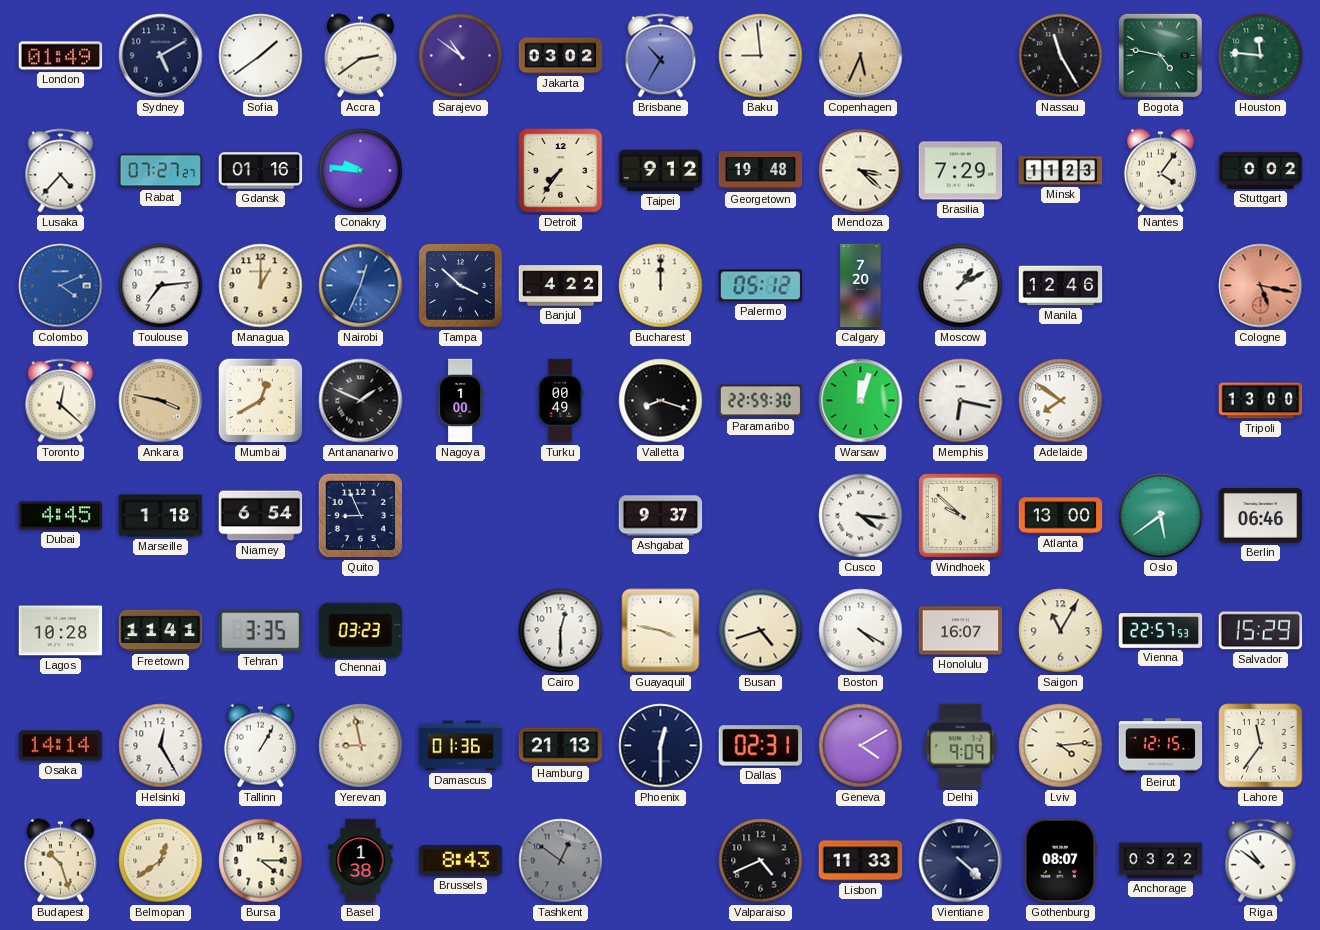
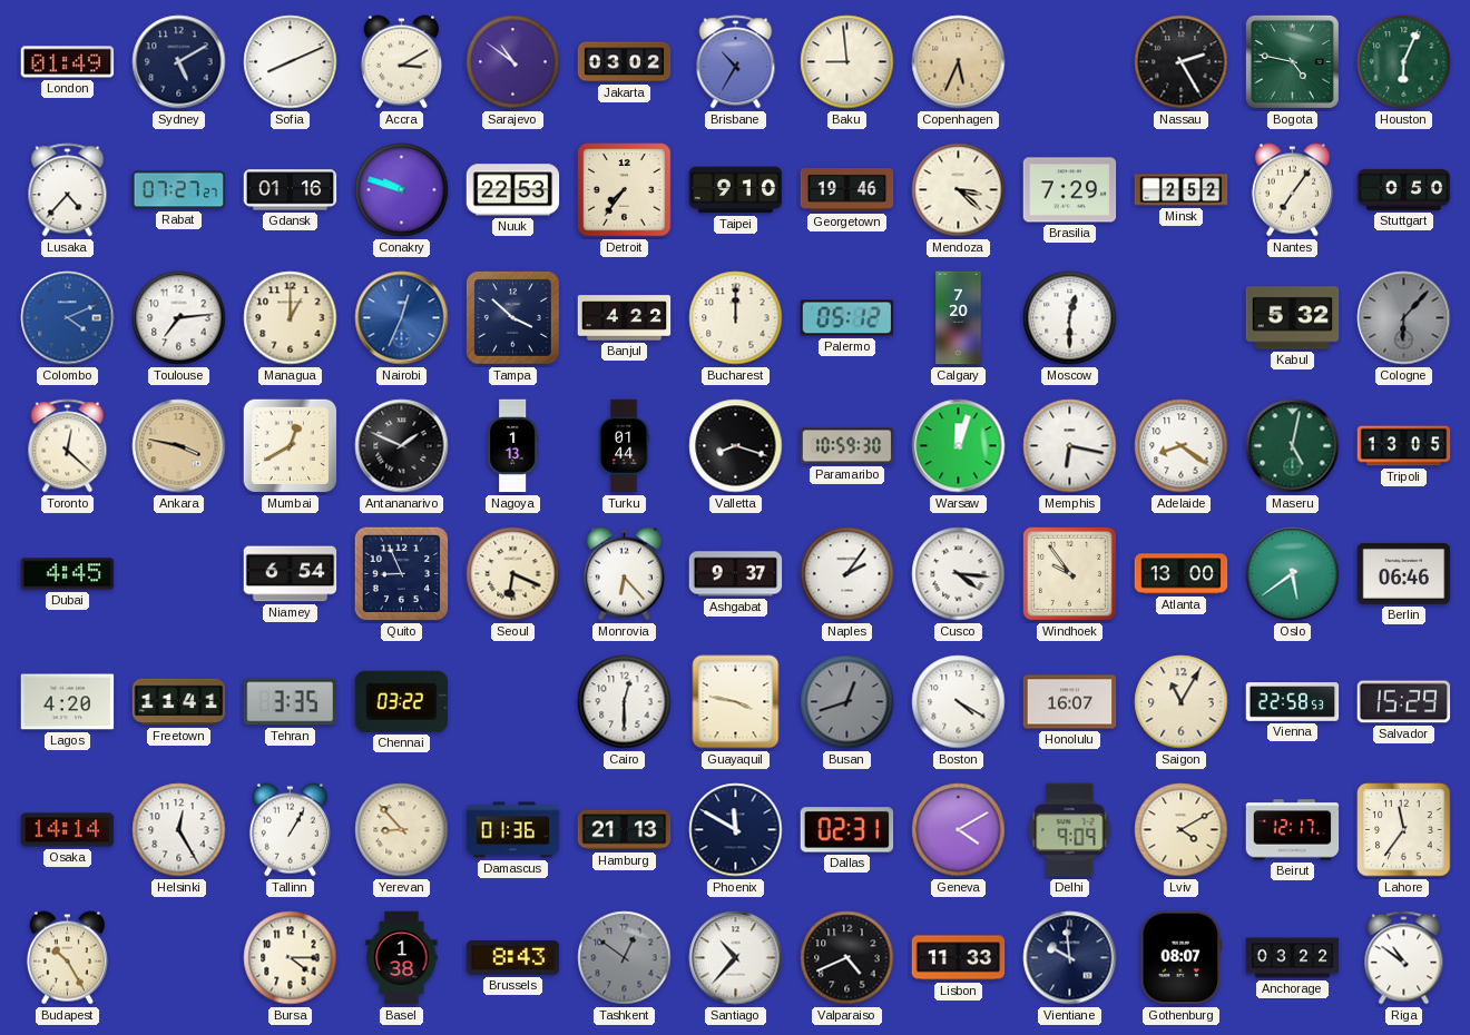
Sofia: 1:39 -> 8:11
Accra: 2:39 -> 3:10
Nassau: 11:25 -> 2:25
Houston: 11:46 -> 6:04
Conakry: 9:46 -> 9:48
Nuuk: none -> 22:53
Taipei: 9:12 -> 9:10
Georgetown: 19:48 -> 19:46
Minsk: 11:23 -> 2:52
Nantes: 4:06 -> 7:06
Stuttgart: 0:02 -> 0:50
Moscow: 1:10 -> 12:30
Manila: 12:46 -> none
Kabul: none -> 5:32
Cologne: 5:17 -> 6:07
Cologne dial: salmon -> grey
Nagoya: 1:00 -> 1:13
Turku: 00:49 -> 01:44
Paramaribo: 22:59 -> 10:59
Adelaide: 7:51 -> 8:21
Maseru: none -> 5:02
Tripoli: 13:00 -> 13:05
Marseille: 1:18 -> none
Seoul: none -> 6:19
Monrovia: none -> 6:23
Naples: none -> 2:06
Windhoek: 9:52 -> 9:54
Lagos: 10:28 -> 4:20
Chennai: 03:23 -> 03:22
Busan: 4:42 -> 12:42
Busan dial: cream -> grey
Vienna: 22:57 -> 22:58
Yerevan: 8:58 -> 8:53
Phoenix: 12:30 -> 11:50
Lviv: 4:14 -> 4:10
Beirut: 12:15 -> 12:17
Budapest: 10:27 -> 10:25
Belmopan: 12:39 -> none
Santiago: none -> 10:37
Vientiane: 4:22 -> 9:59
